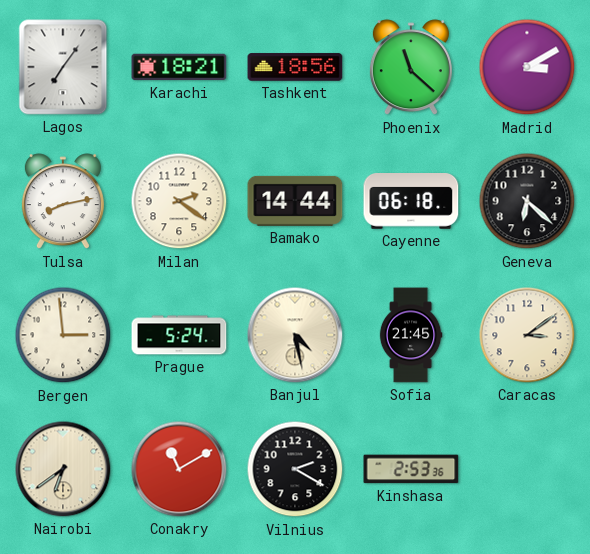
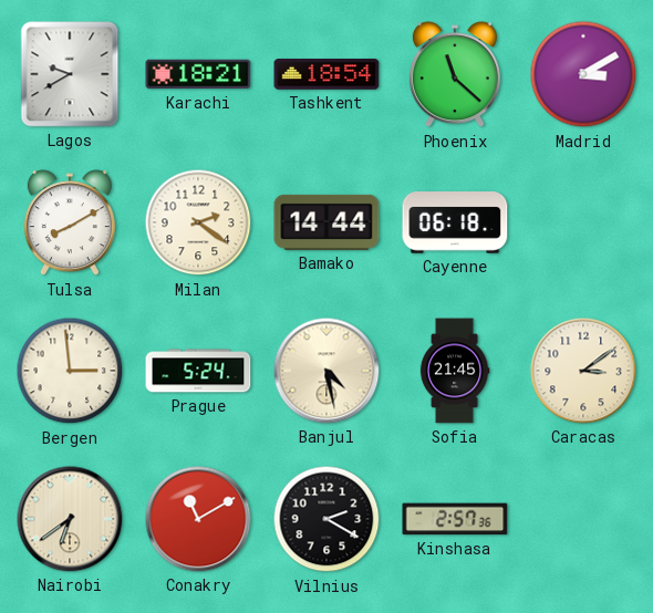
Lagos: 7:06 -> 9:40
Tashkent: 18:56 -> 18:54
Tulsa: 8:13 -> 8:10
Geneva: 6:22 -> none
Kinshasa: 2:53 -> 2:57
